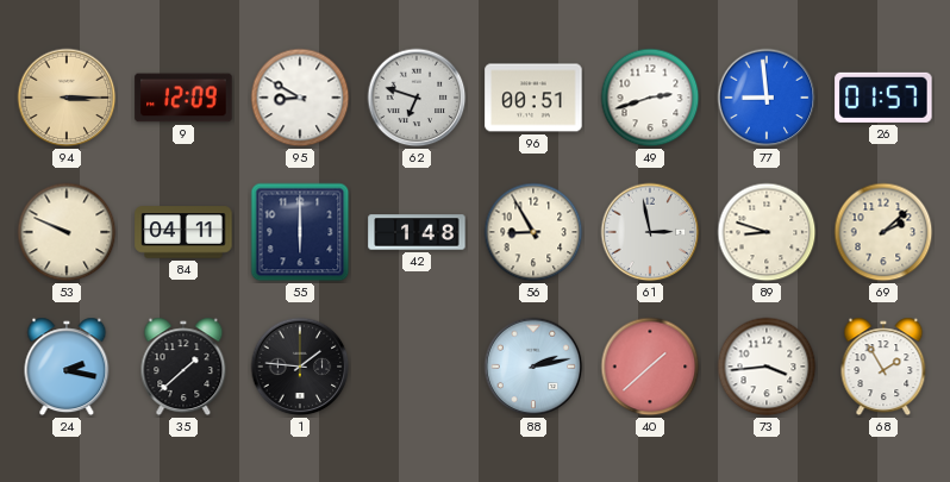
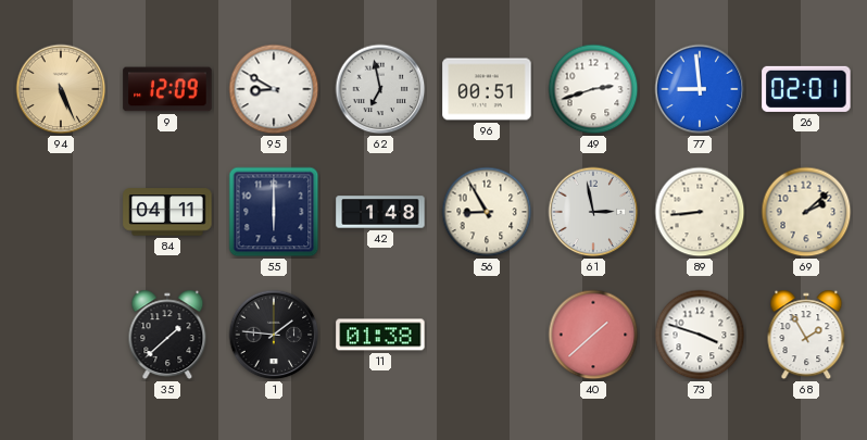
94: 3:15 -> 5:26
62: 6:48 -> 6:58
26: 01:57 -> 02:01
53: 9:49 -> none
89: 8:48 -> 8:44
24: 2:17 -> none
11: none -> 01:38
88: 2:13 -> none
73: 3:44 -> 3:48
